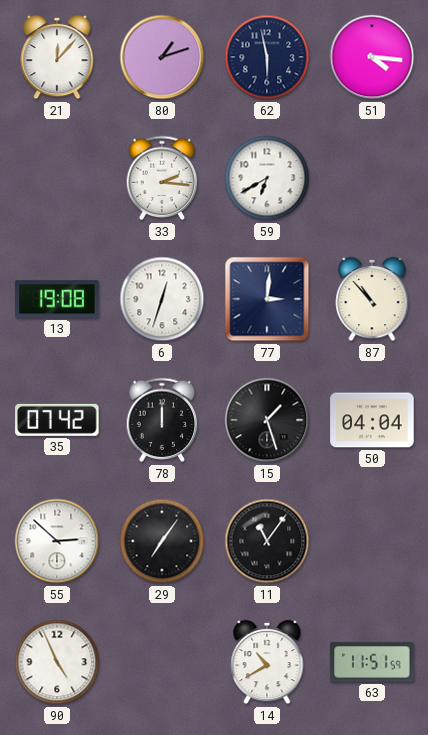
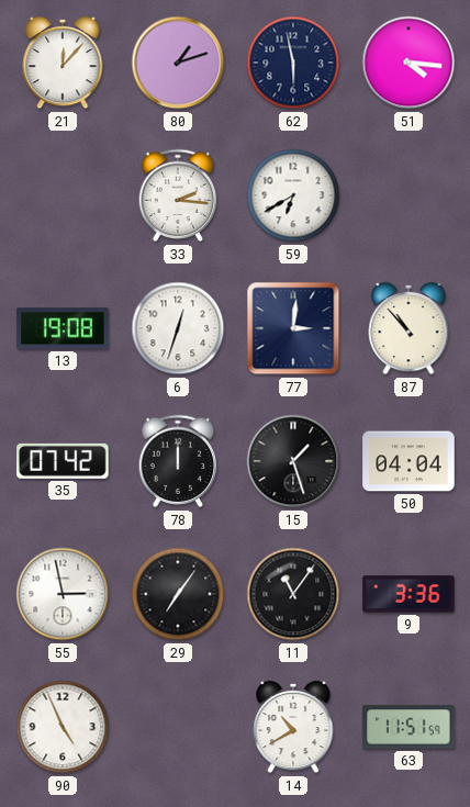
55: 2:52 -> 2:58
9: none -> 3:36
